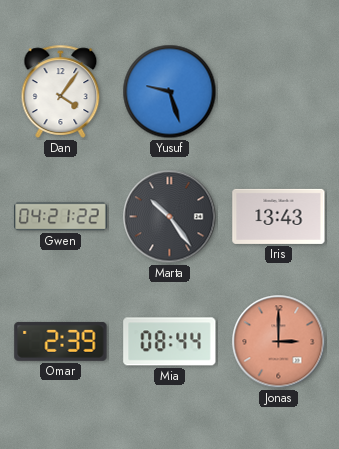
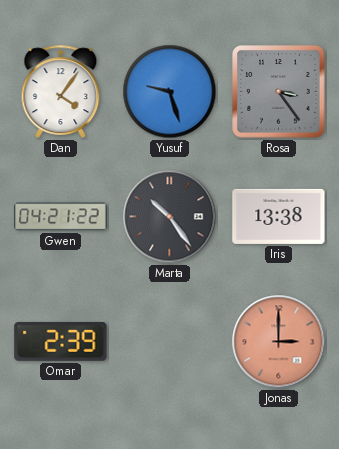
Rosa: none -> 3:24
Iris: 13:43 -> 13:38
Mia: 08:44 -> none
